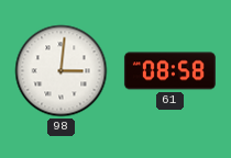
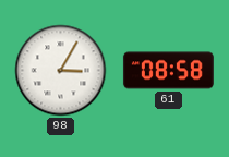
98: 3:01 -> 3:05
